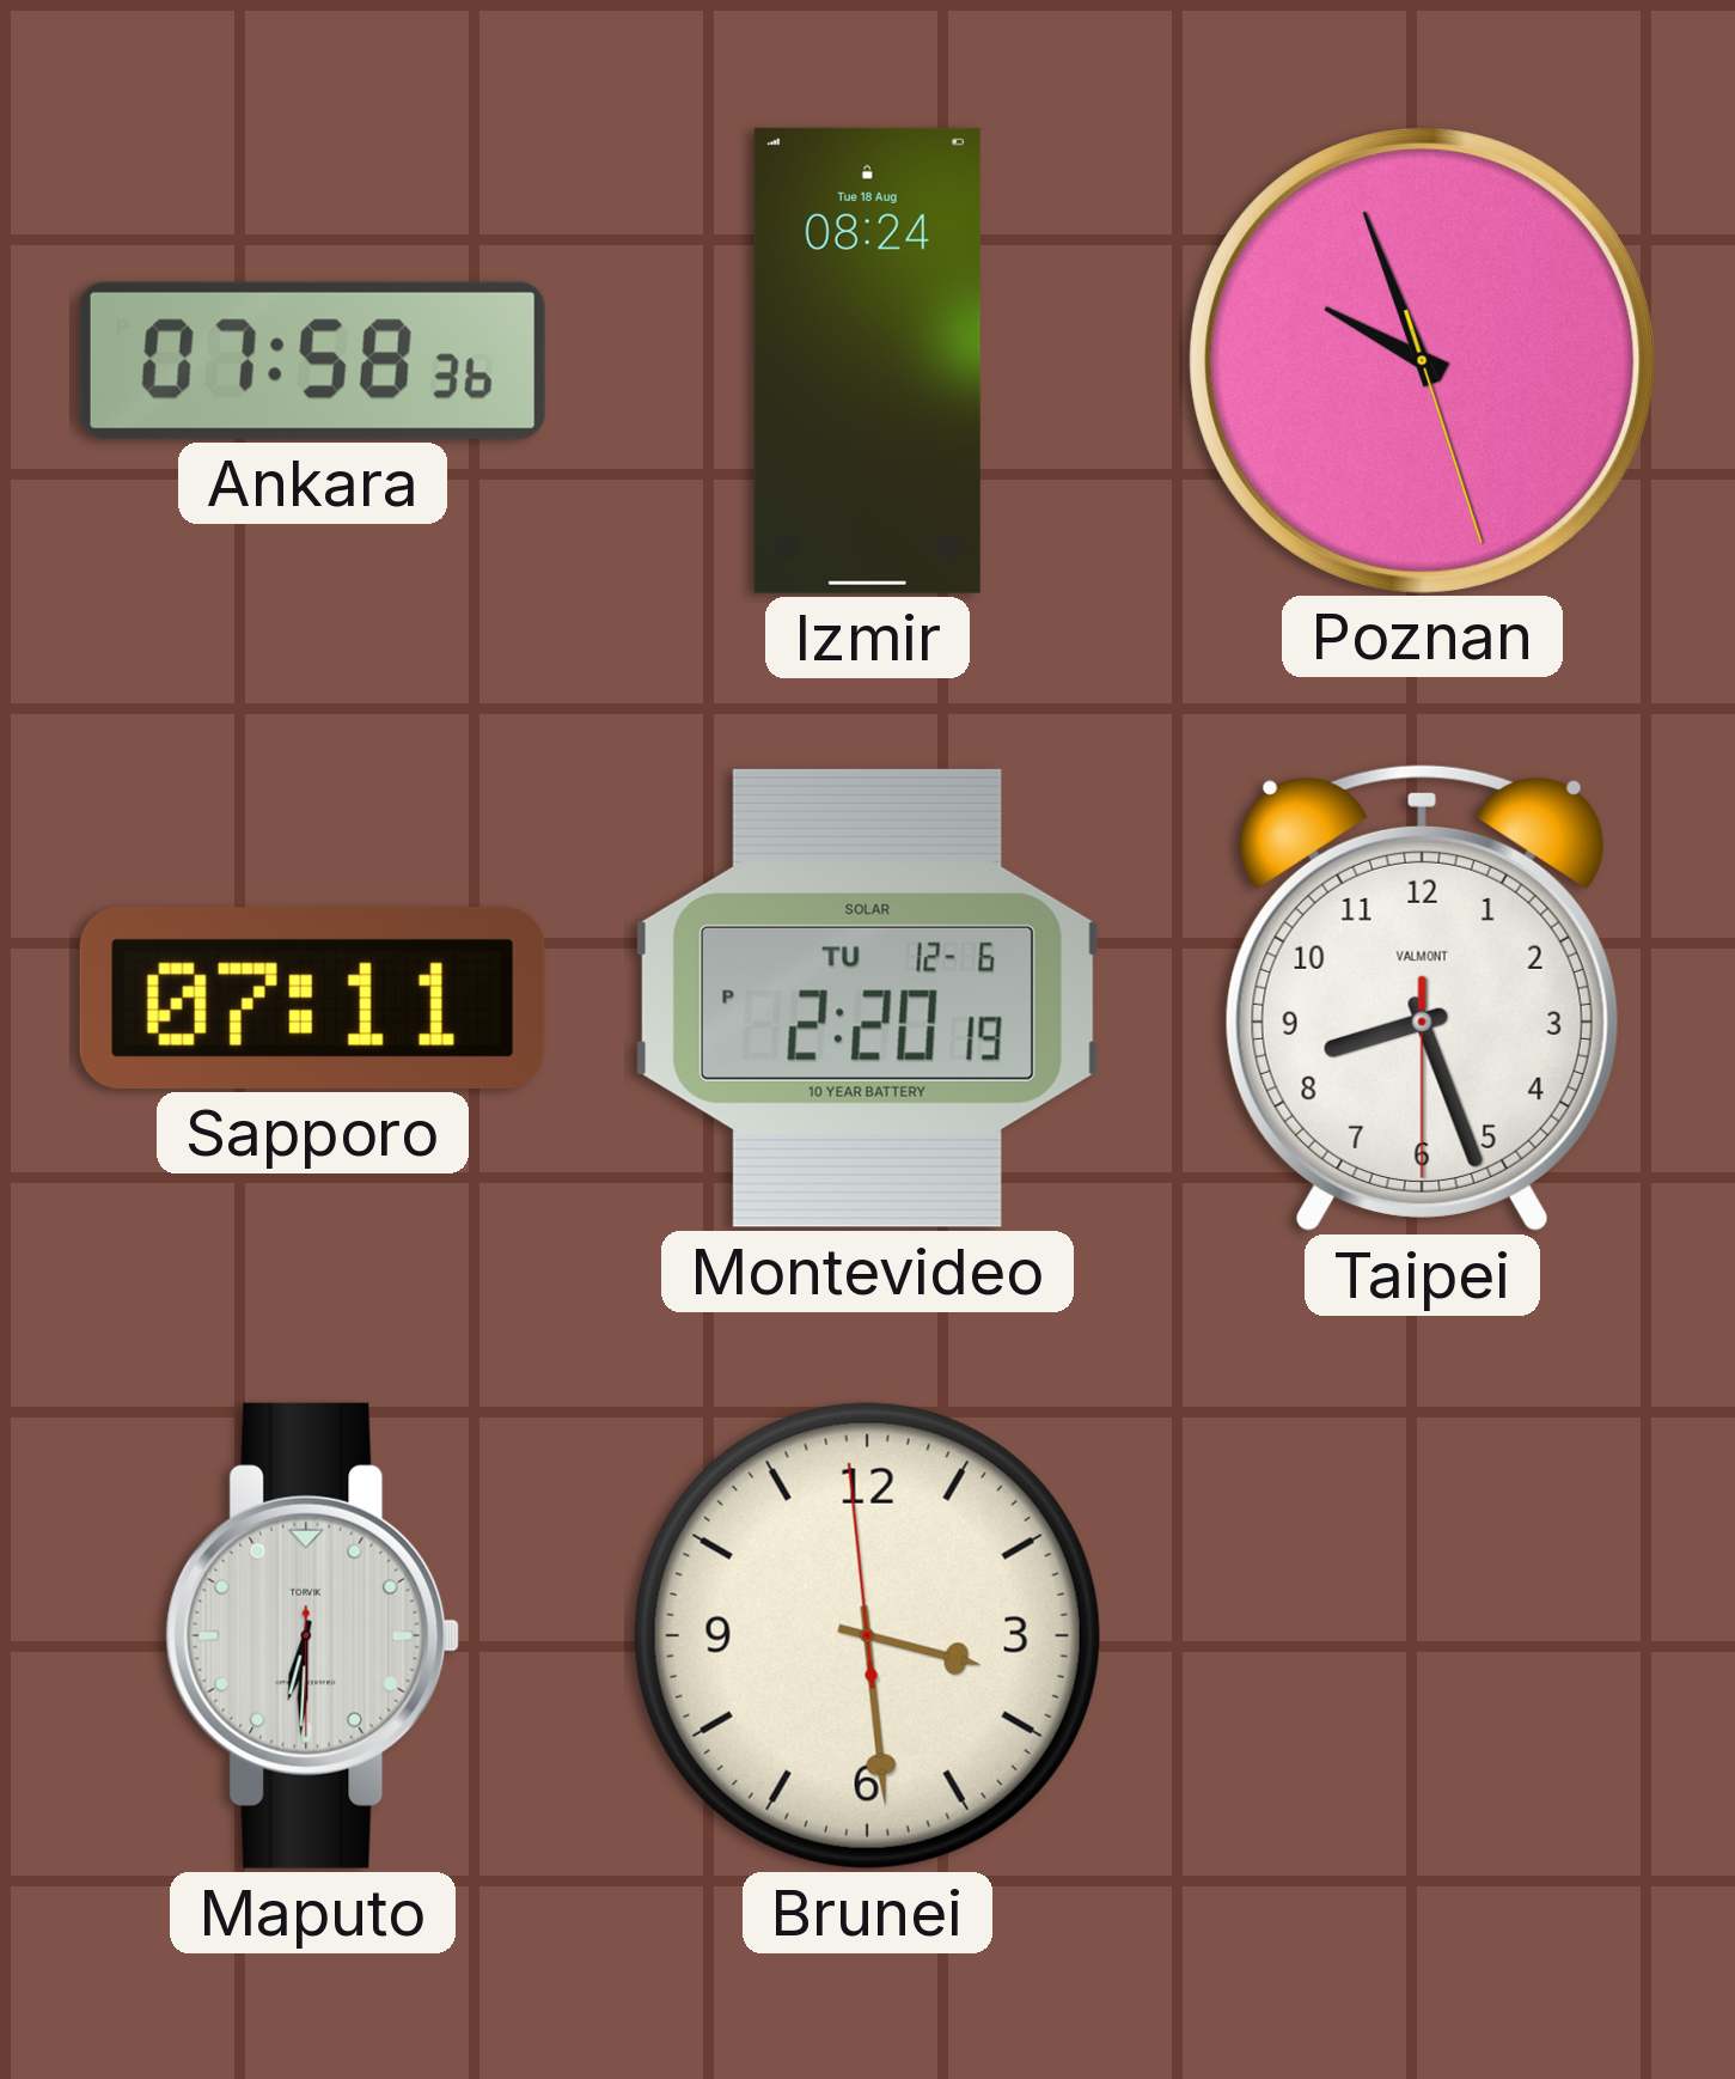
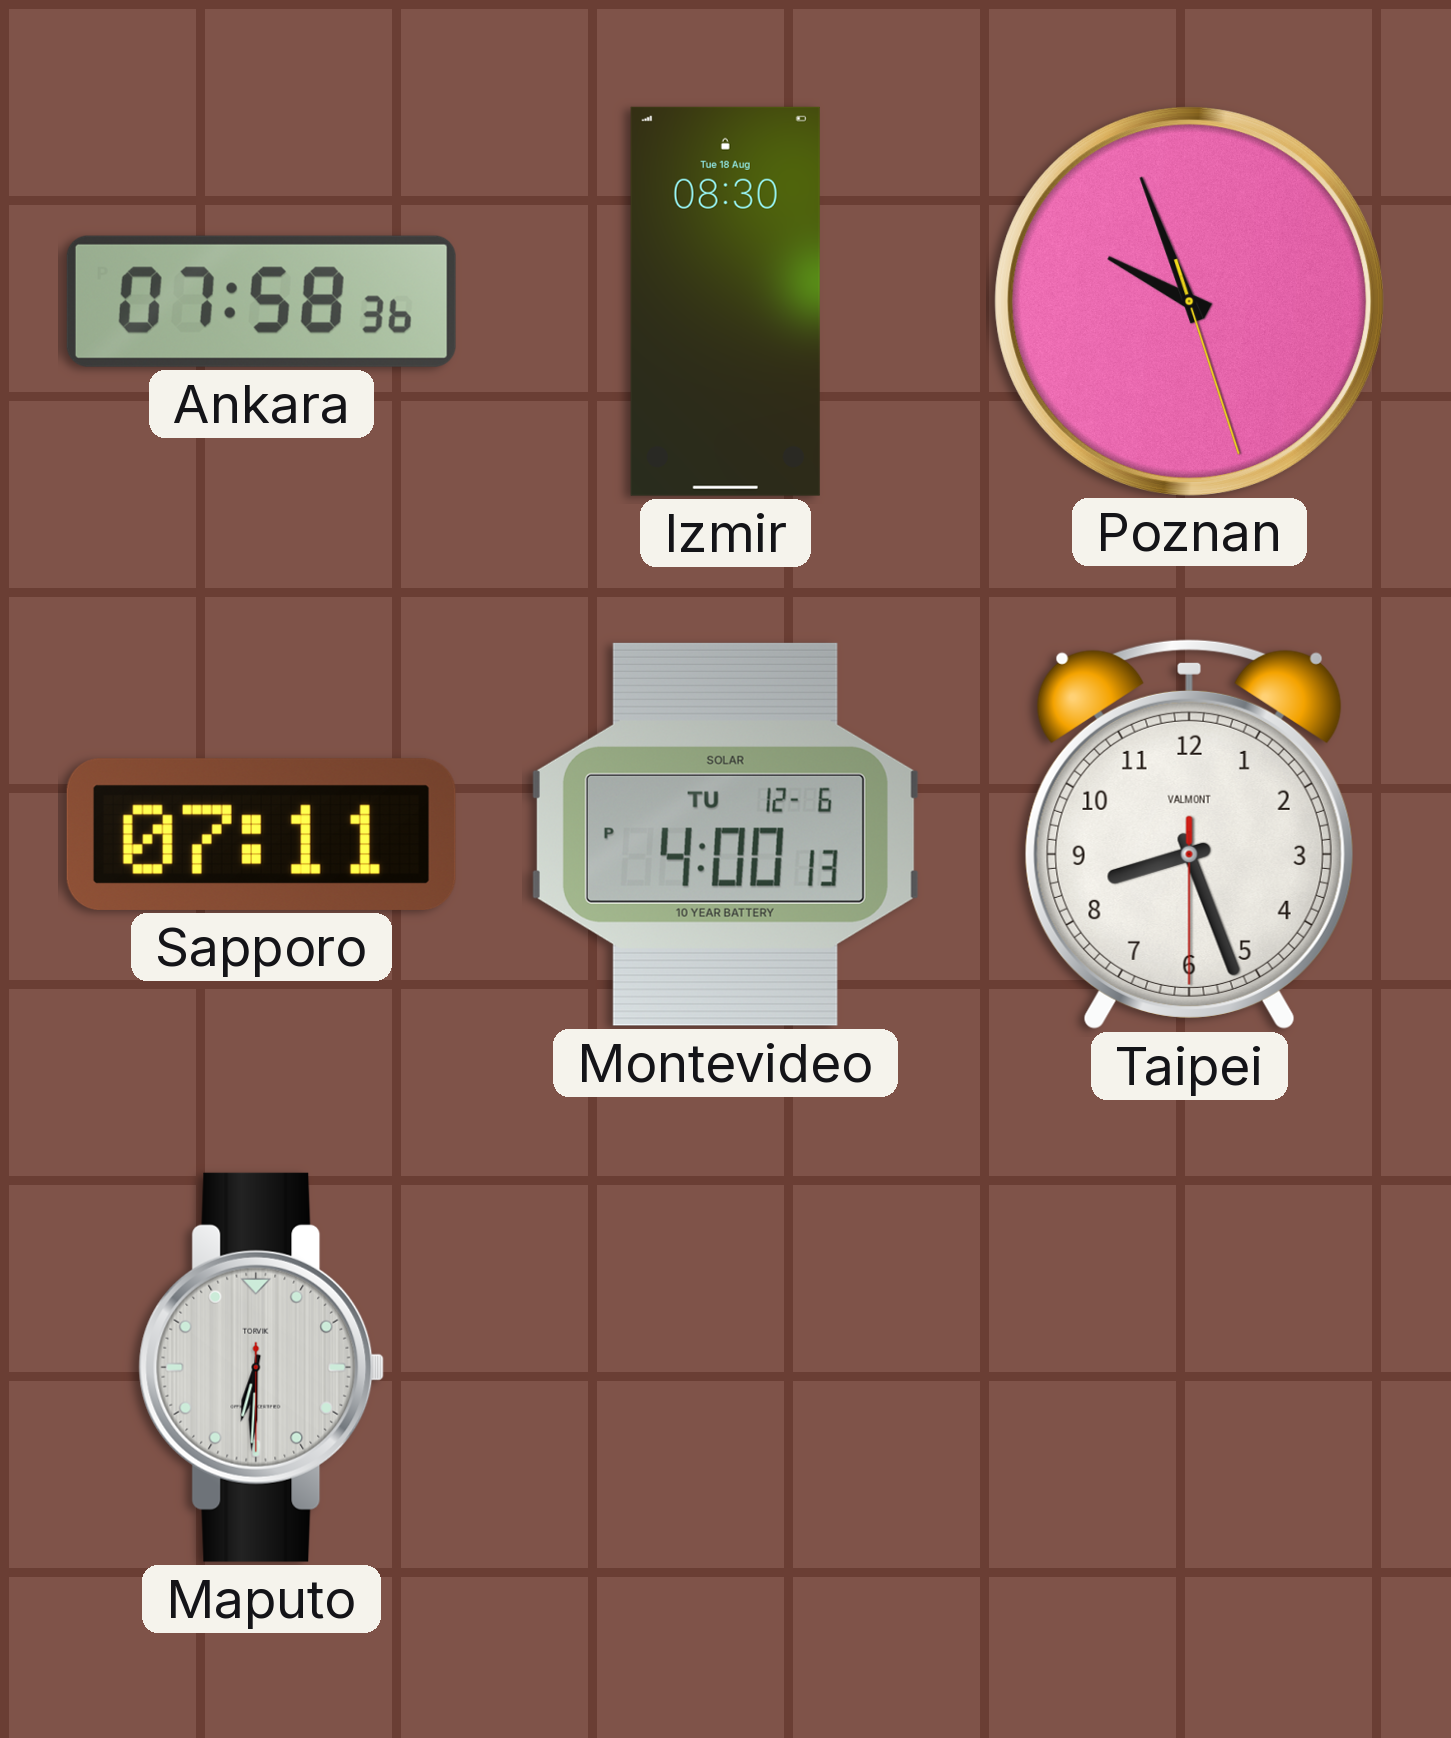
Izmir: 08:24 -> 08:30
Montevideo: 2:20 -> 4:00
Brunei: 3:28 -> none
